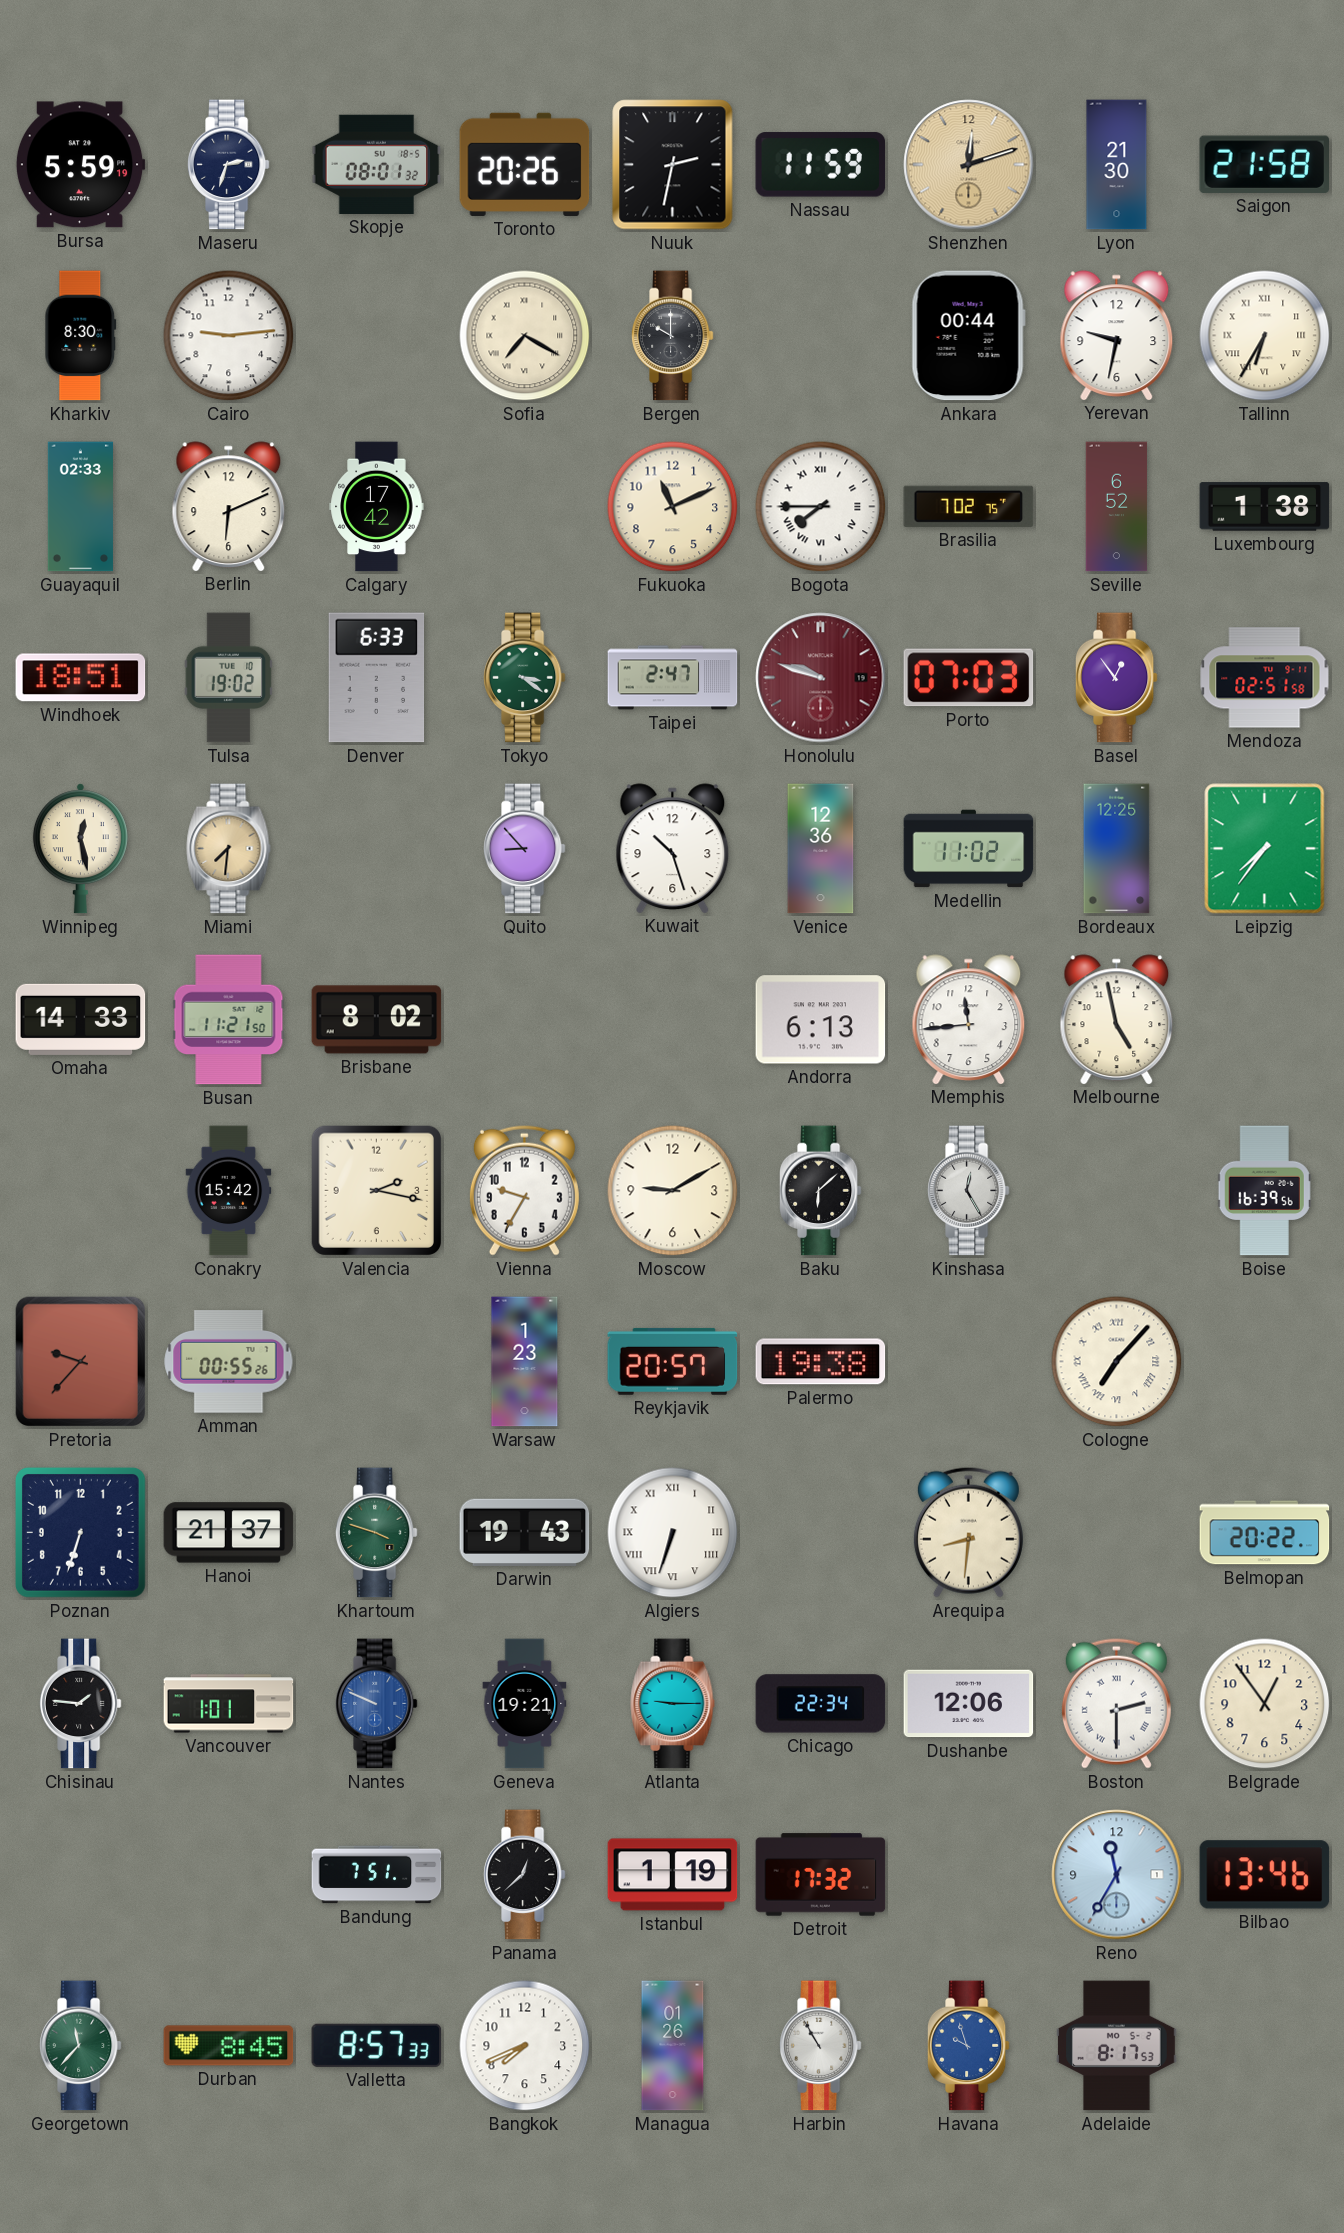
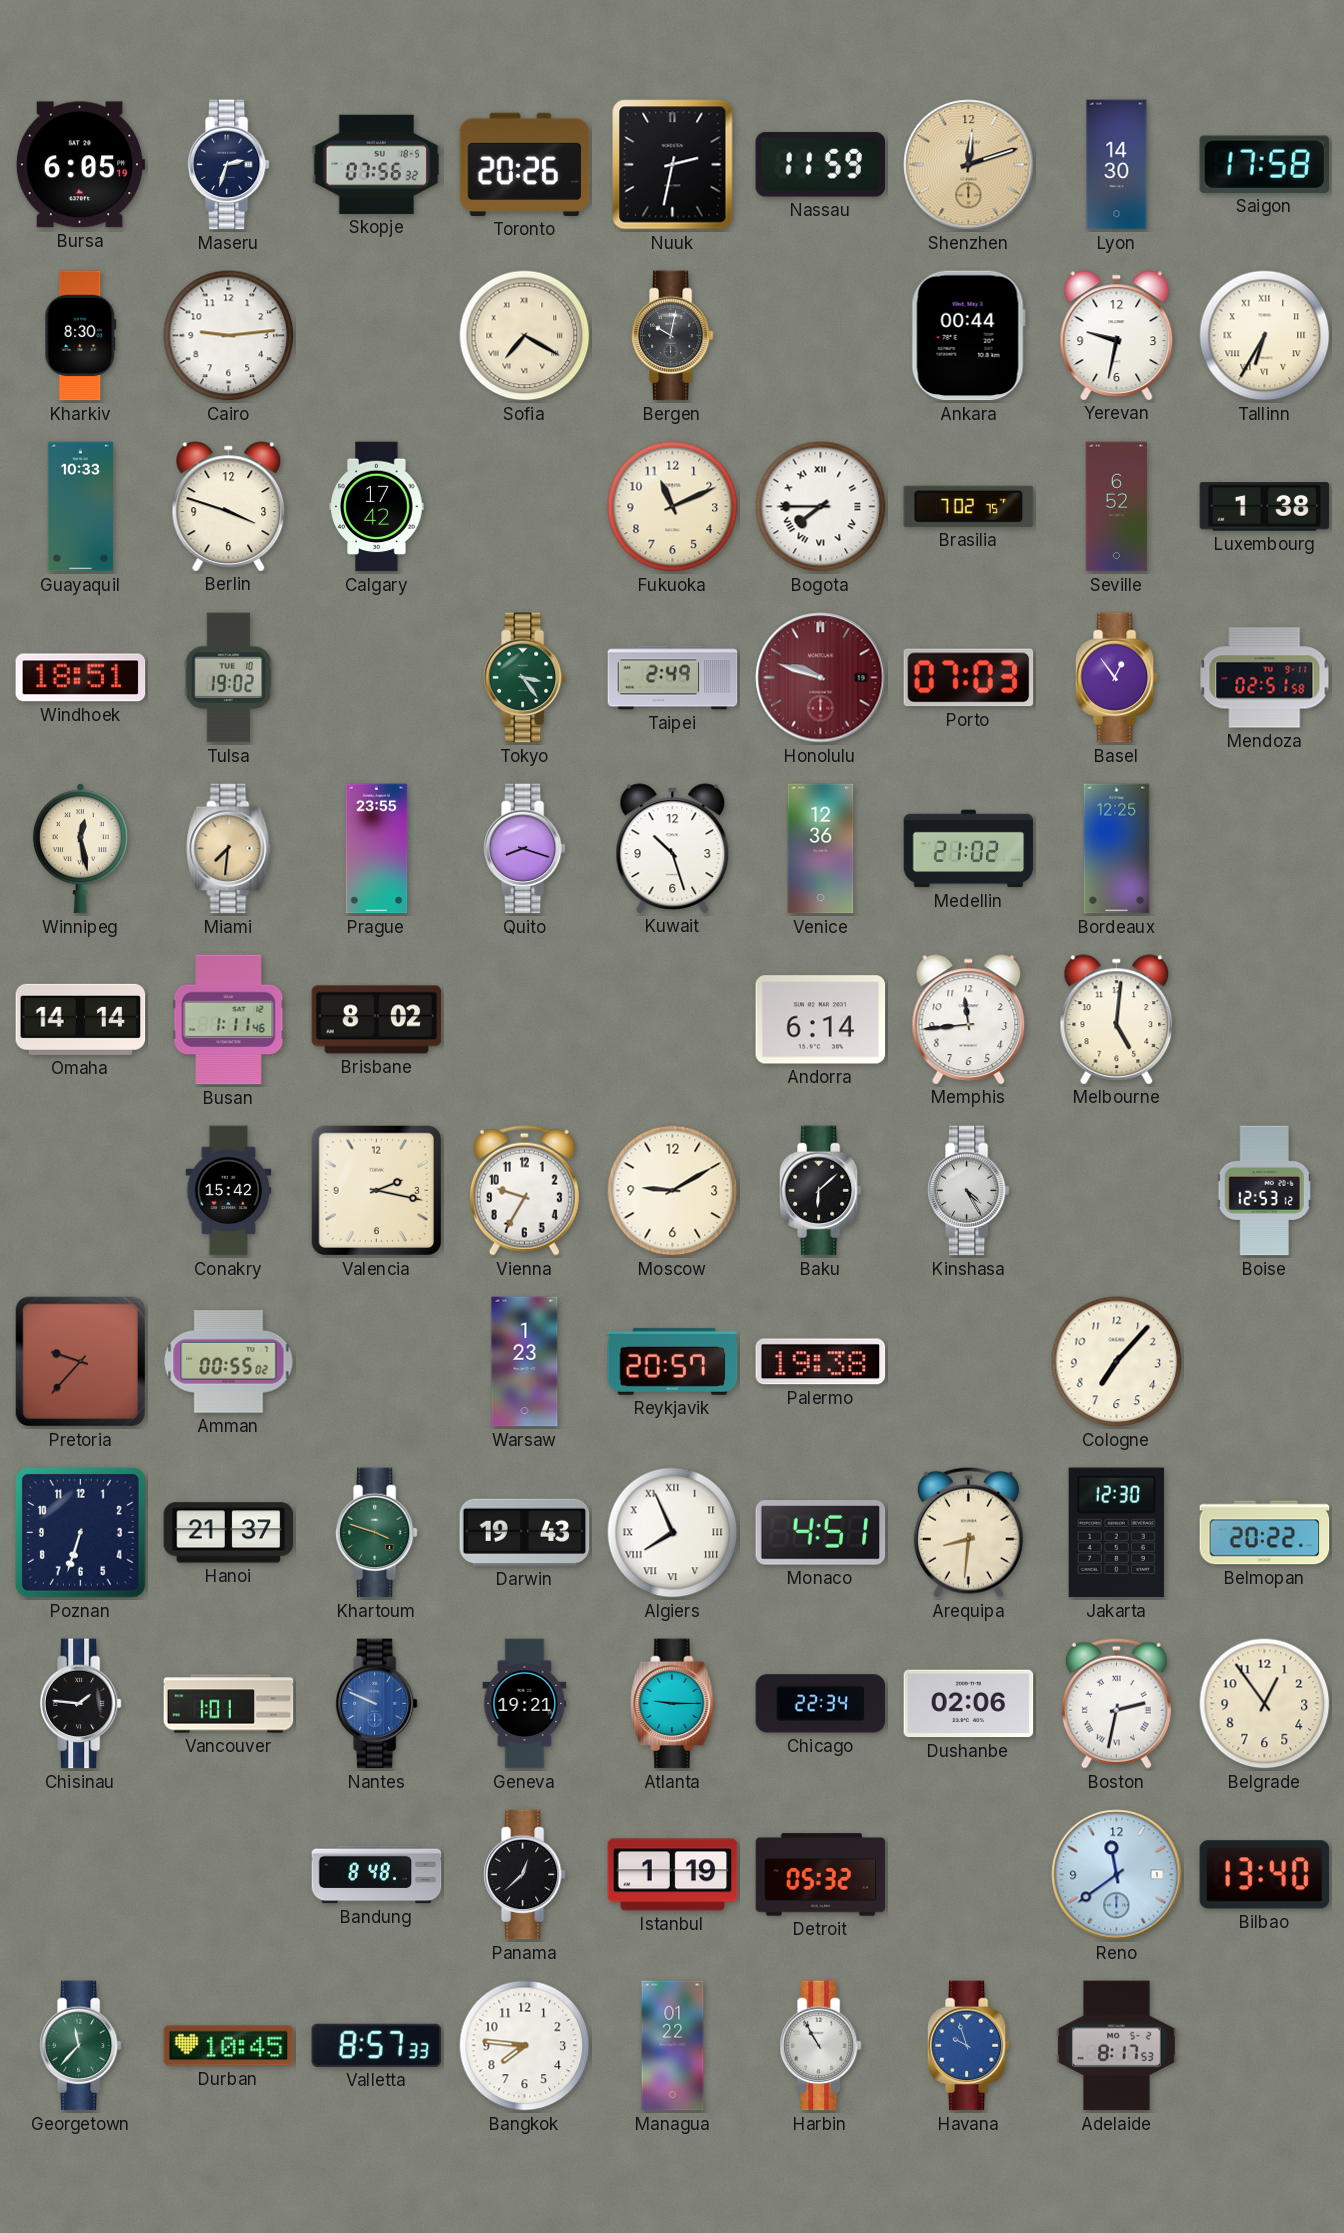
Bursa: 5:59 -> 6:05
Skopje: 08:01 -> 07:56
Lyon: 21:30 -> 14:30
Saigon: 21:58 -> 17:58
Bergen: 10:00 -> 10:02
Guayaquil: 02:33 -> 10:33
Berlin: 6:11 -> 3:48
Denver: 6:33 -> none
Tokyo: 3:21 -> 3:24
Taipei: 2:47 -> 2:49
Prague: none -> 23:55
Quito: 8:53 -> 8:18
Medellin: 11:02 -> 21:02
Leipzig: 7:36 -> none
Omaha: 14:33 -> 14:14
Busan: 11:21 -> 1:11
Andorra: 6:13 -> 6:14
Melbourne: 4:58 -> 5:01
Kinshasa: 12:25 -> 4:25
Boise: 16:39 -> 12:53
Amman: 00:55:26 -> 00:55:02
Cologne numerals: Roman -> Arabic
Algiers: 6:33 -> 7:56
Monaco: none -> 4:51
Jakarta: none -> 12:30
Dushanbe: 12:06 -> 02:06
Boston: 2:30 -> 2:32
Bandung: 7:51 -> 8:48
Detroit: 17:32 -> 05:32
Reno: 11:35 -> 11:39
Bilbao: 13:46 -> 13:40
Durban: 8:45 -> 10:45
Bangkok: 7:41 -> 7:46
Managua: 01:26 -> 01:22
